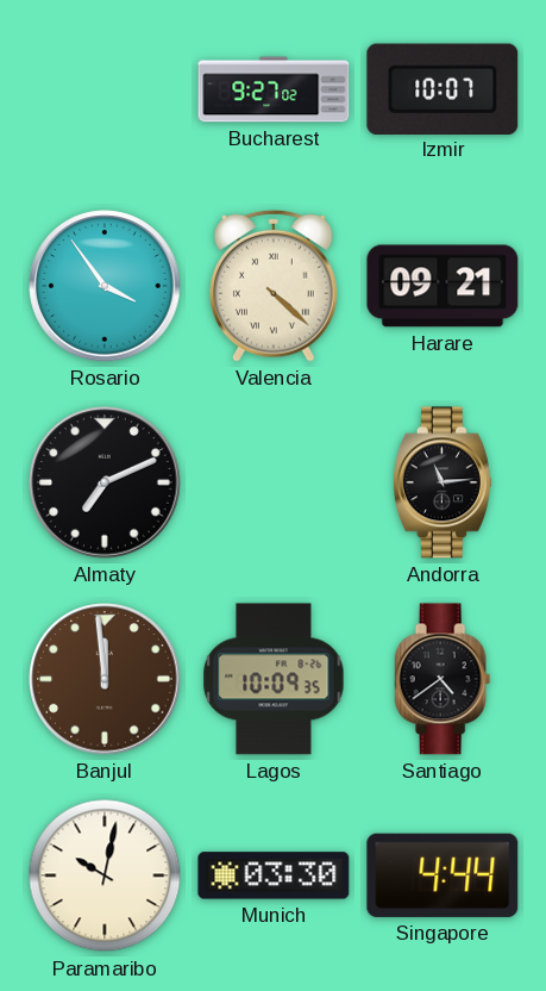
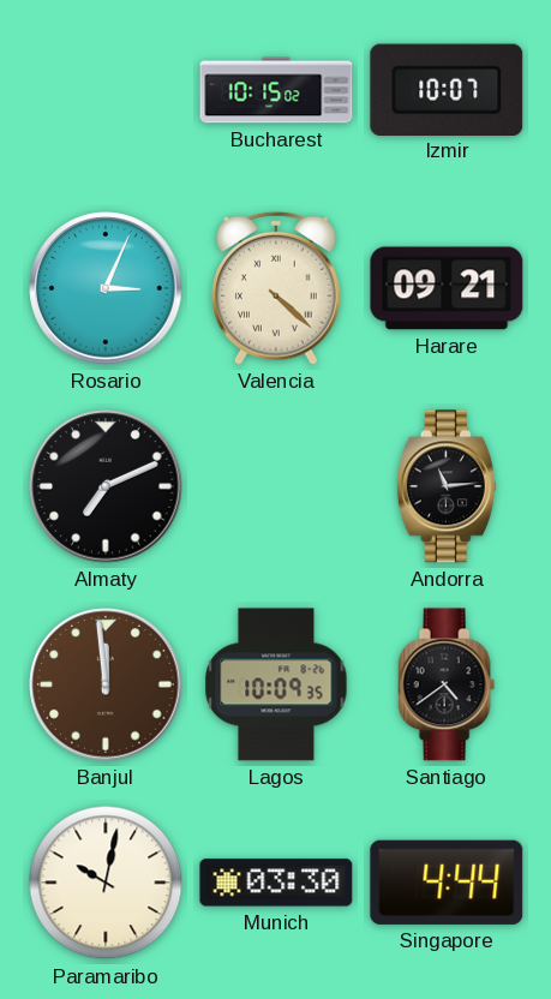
Bucharest: 9:27 -> 10:15
Rosario: 3:54 -> 3:04
